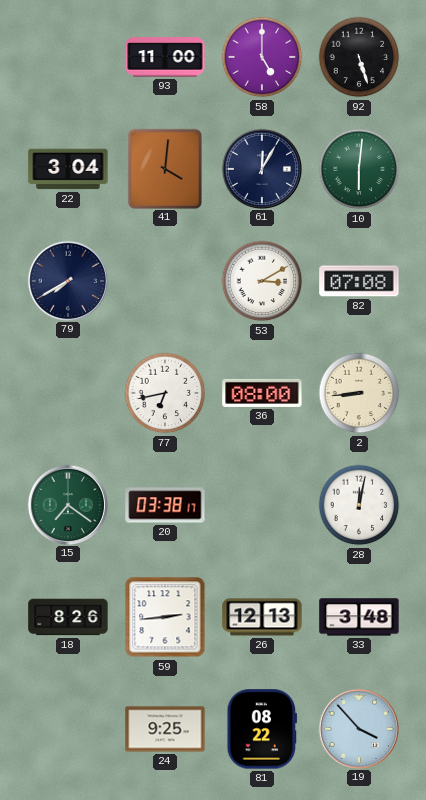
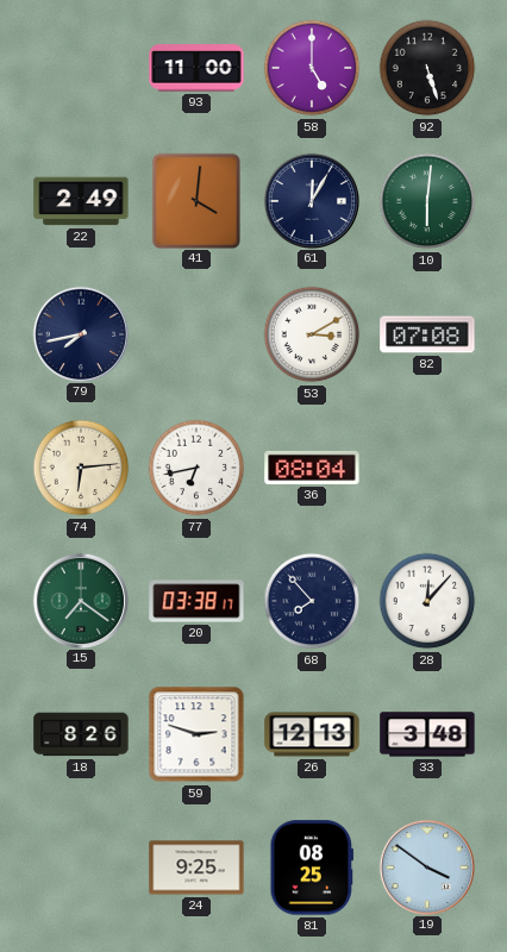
22: 3:04 -> 2:49
79: 7:40 -> 7:43
74: none -> 6:14
36: 08:00 -> 08:04
2: 8:44 -> none
68: none -> 7:53
28: 12:02 -> 12:07
59: 2:44 -> 2:48
81: 08:22 -> 08:25
19: 3:53 -> 3:51
